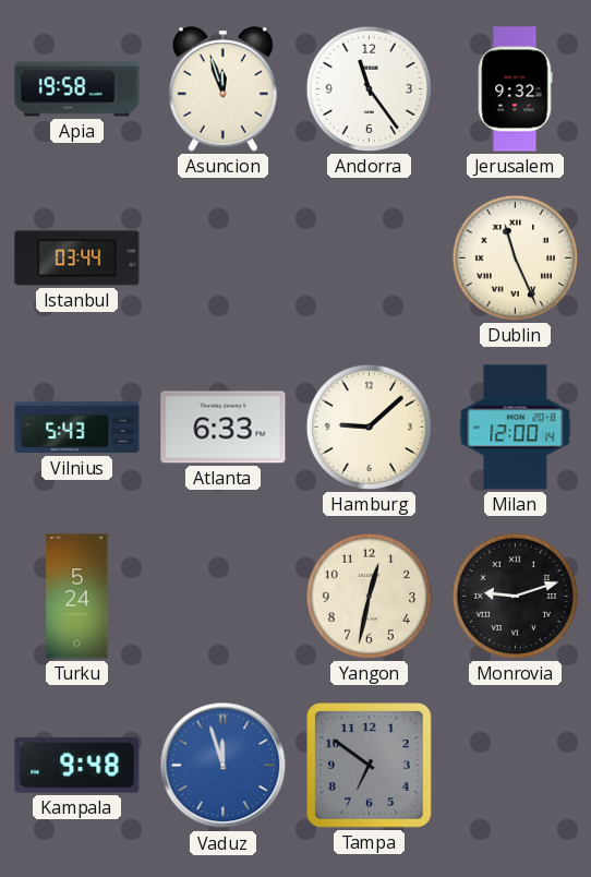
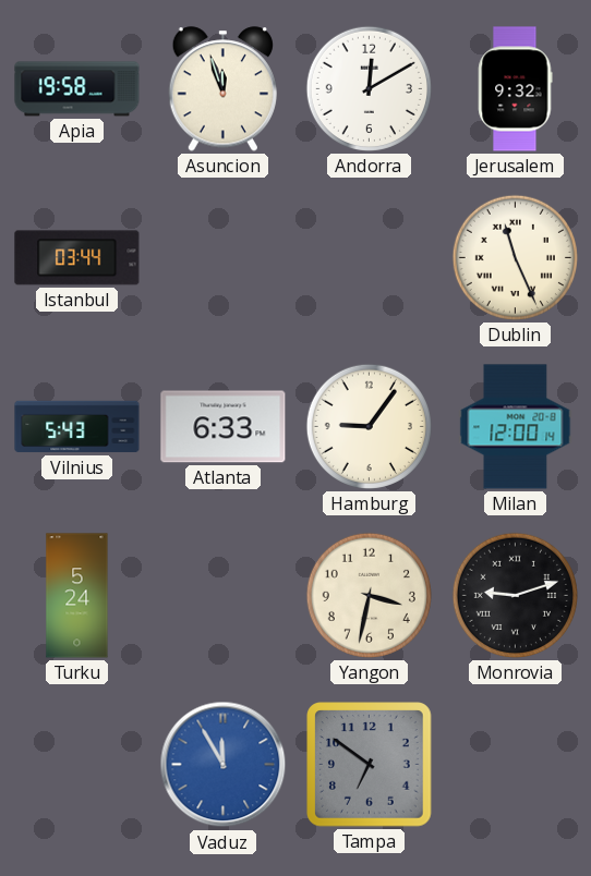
Andorra: 11:24 -> 12:10
Hamburg: 9:08 -> 9:06
Yangon: 12:32 -> 3:32
Kampala: 9:48 -> none
Vaduz: 11:57 -> 11:55
